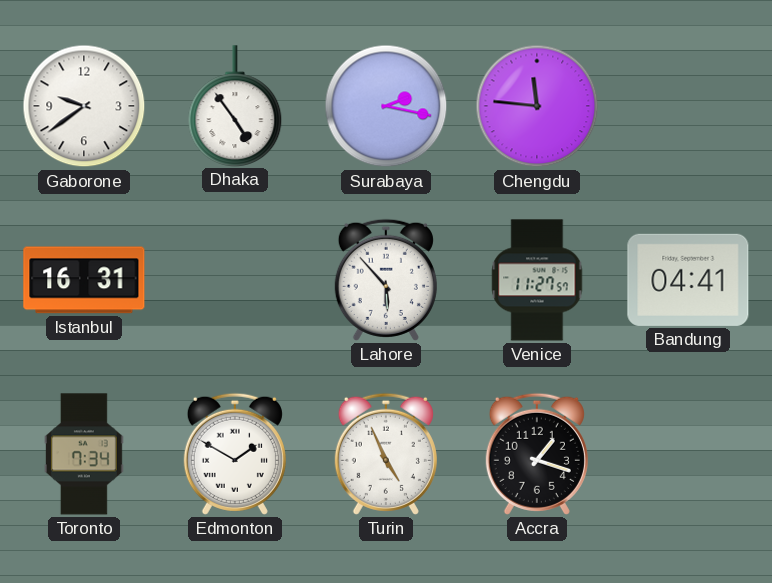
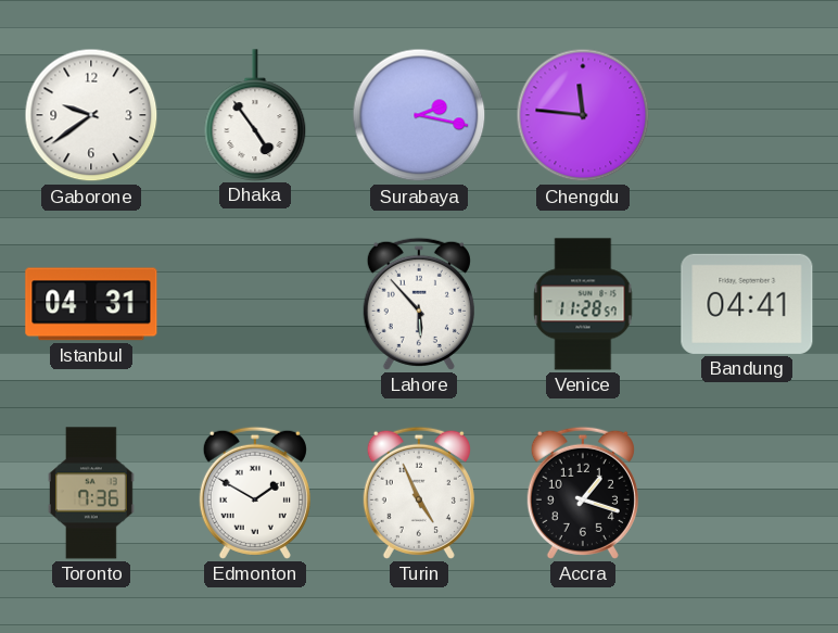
Istanbul: 16:31 -> 04:31
Venice: 11:27 -> 11:28
Toronto: 7:34 -> 7:36
